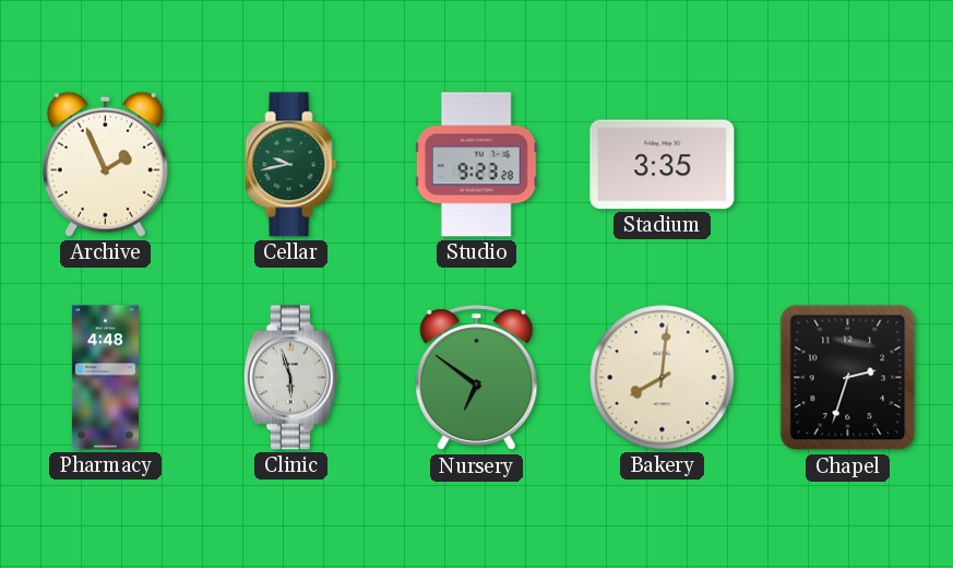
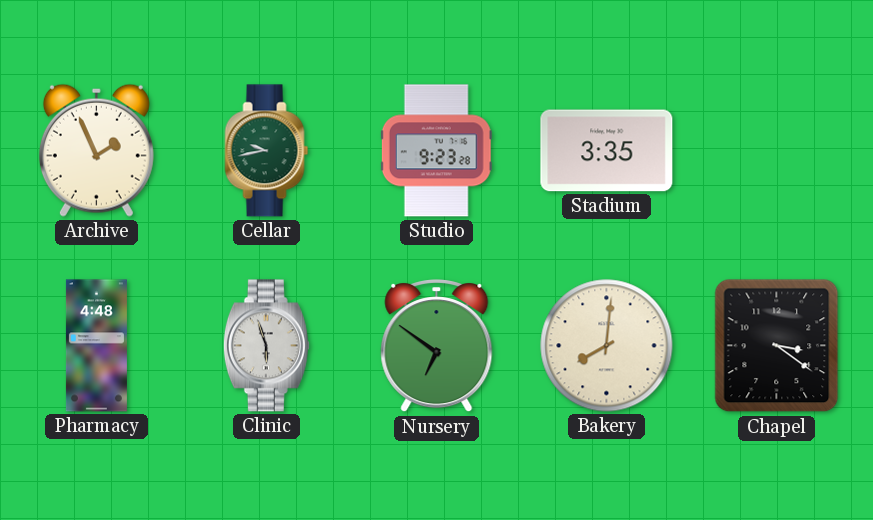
Chapel: 2:33 -> 3:21
